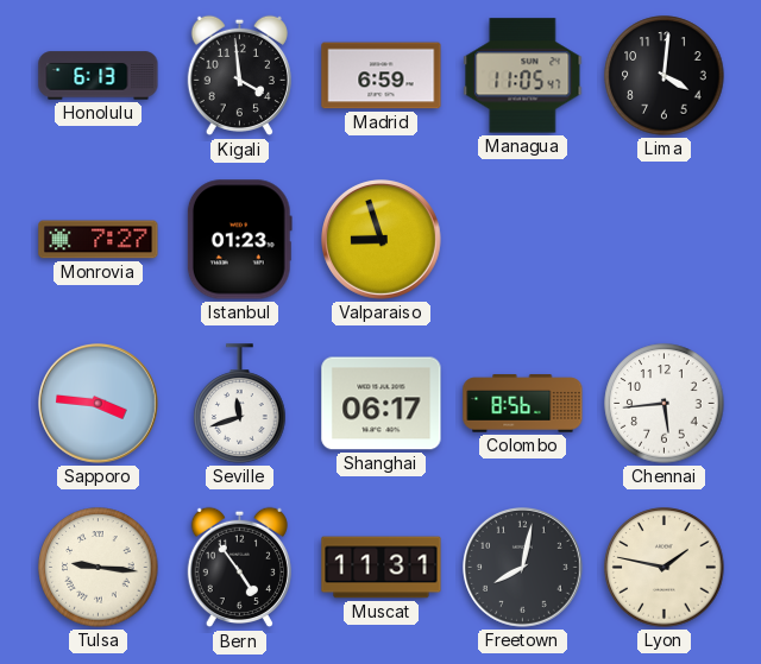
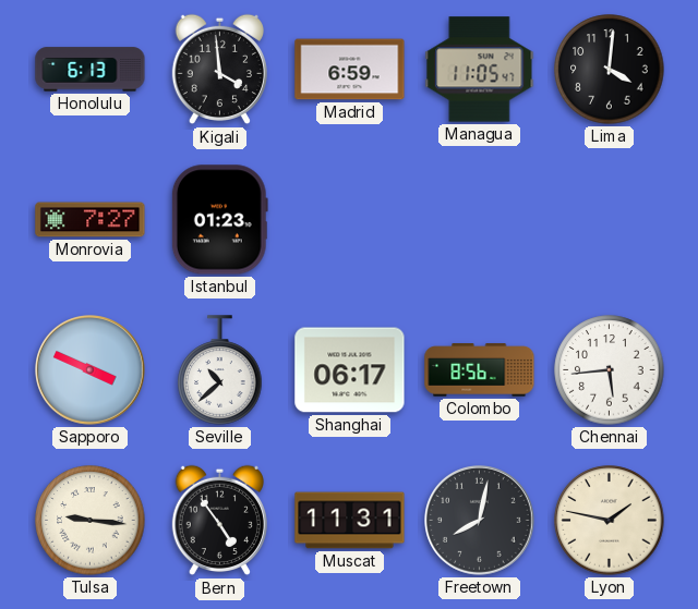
Valparaiso: 8:57 -> none
Sapporo: 3:46 -> 3:49
Seville: 11:42 -> 10:38
